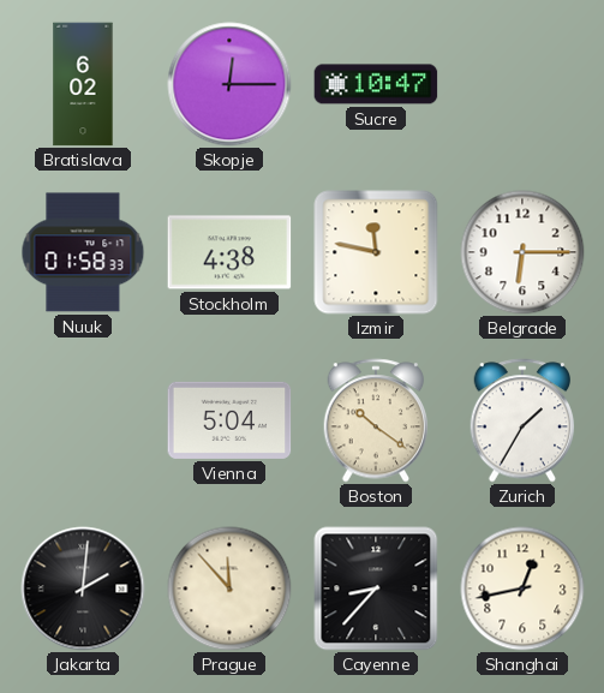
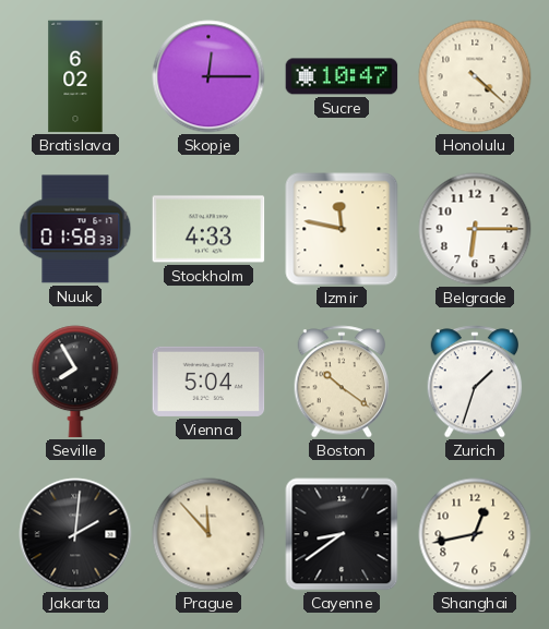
Honolulu: none -> 4:22
Stockholm: 4:38 -> 4:33
Seville: none -> 7:55
Zurich: 1:35 -> 1:33
Cayenne: 8:37 -> 8:39
